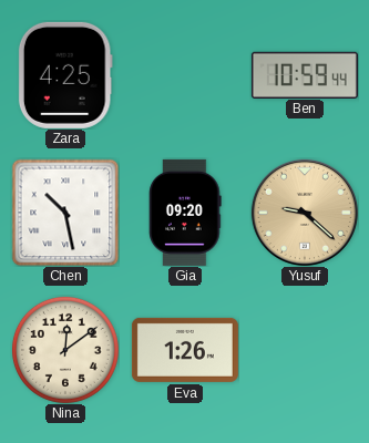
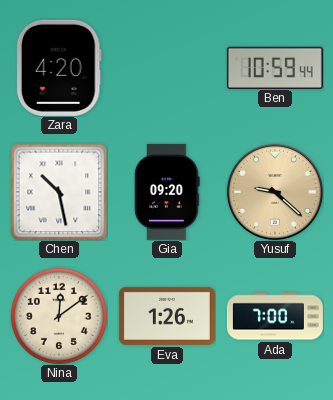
Zara: 4:25 -> 4:20
Ada: none -> 7:00
